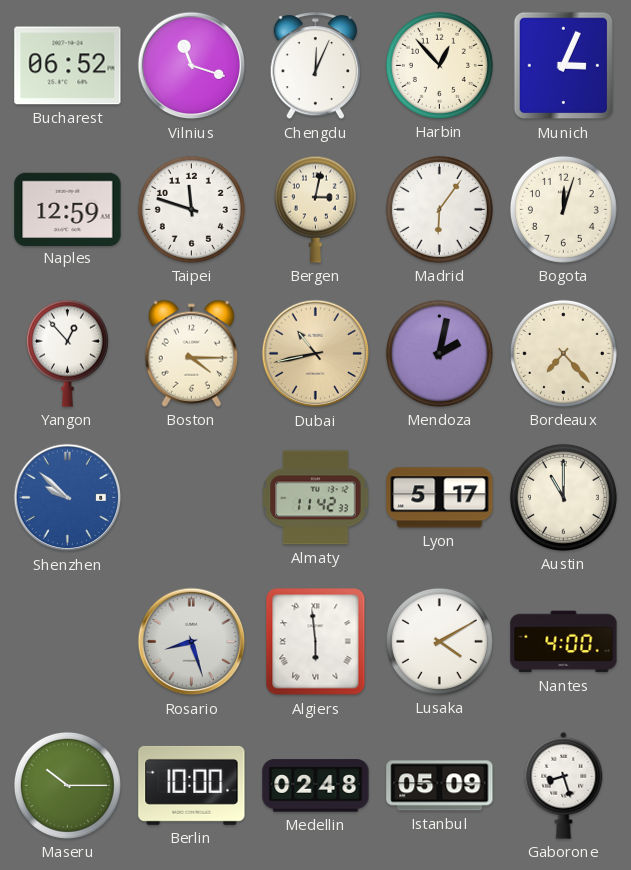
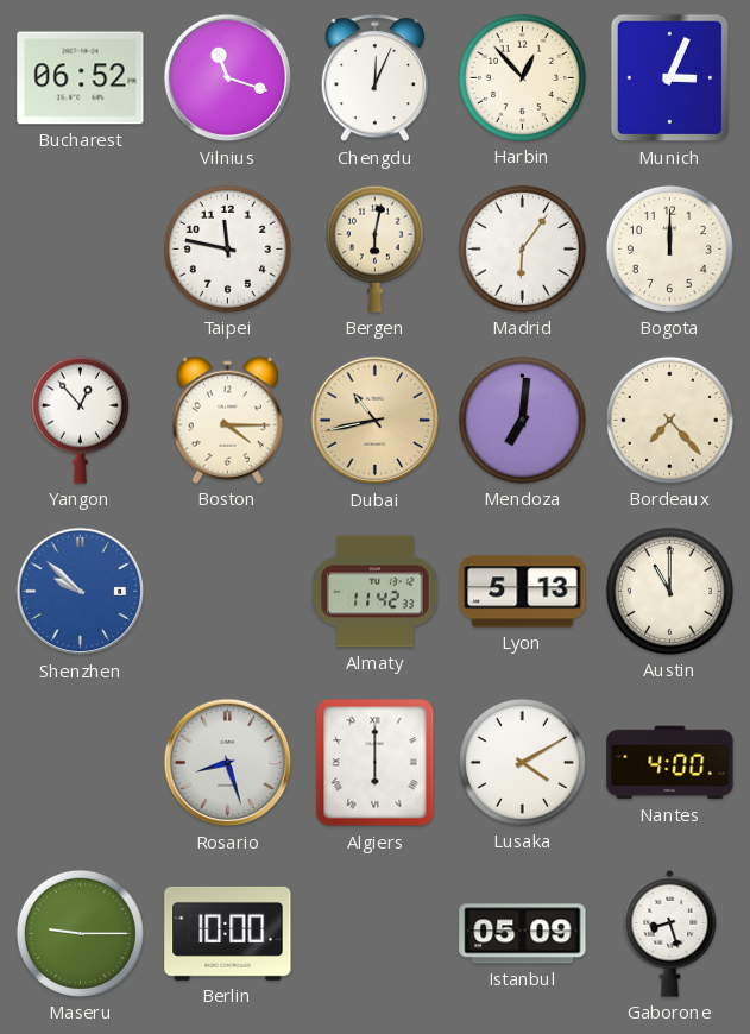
Naples: 12:59 -> none
Taipei: 11:48 -> 11:47
Bergen: 3:02 -> 6:02
Bogota: 12:03 -> 12:00
Mendoza: 2:02 -> 7:01
Lyon: 5:17 -> 5:13
Algiers: 5:59 -> 6:00
Maseru: 10:15 -> 9:15
Medellin: 02:48 -> none
